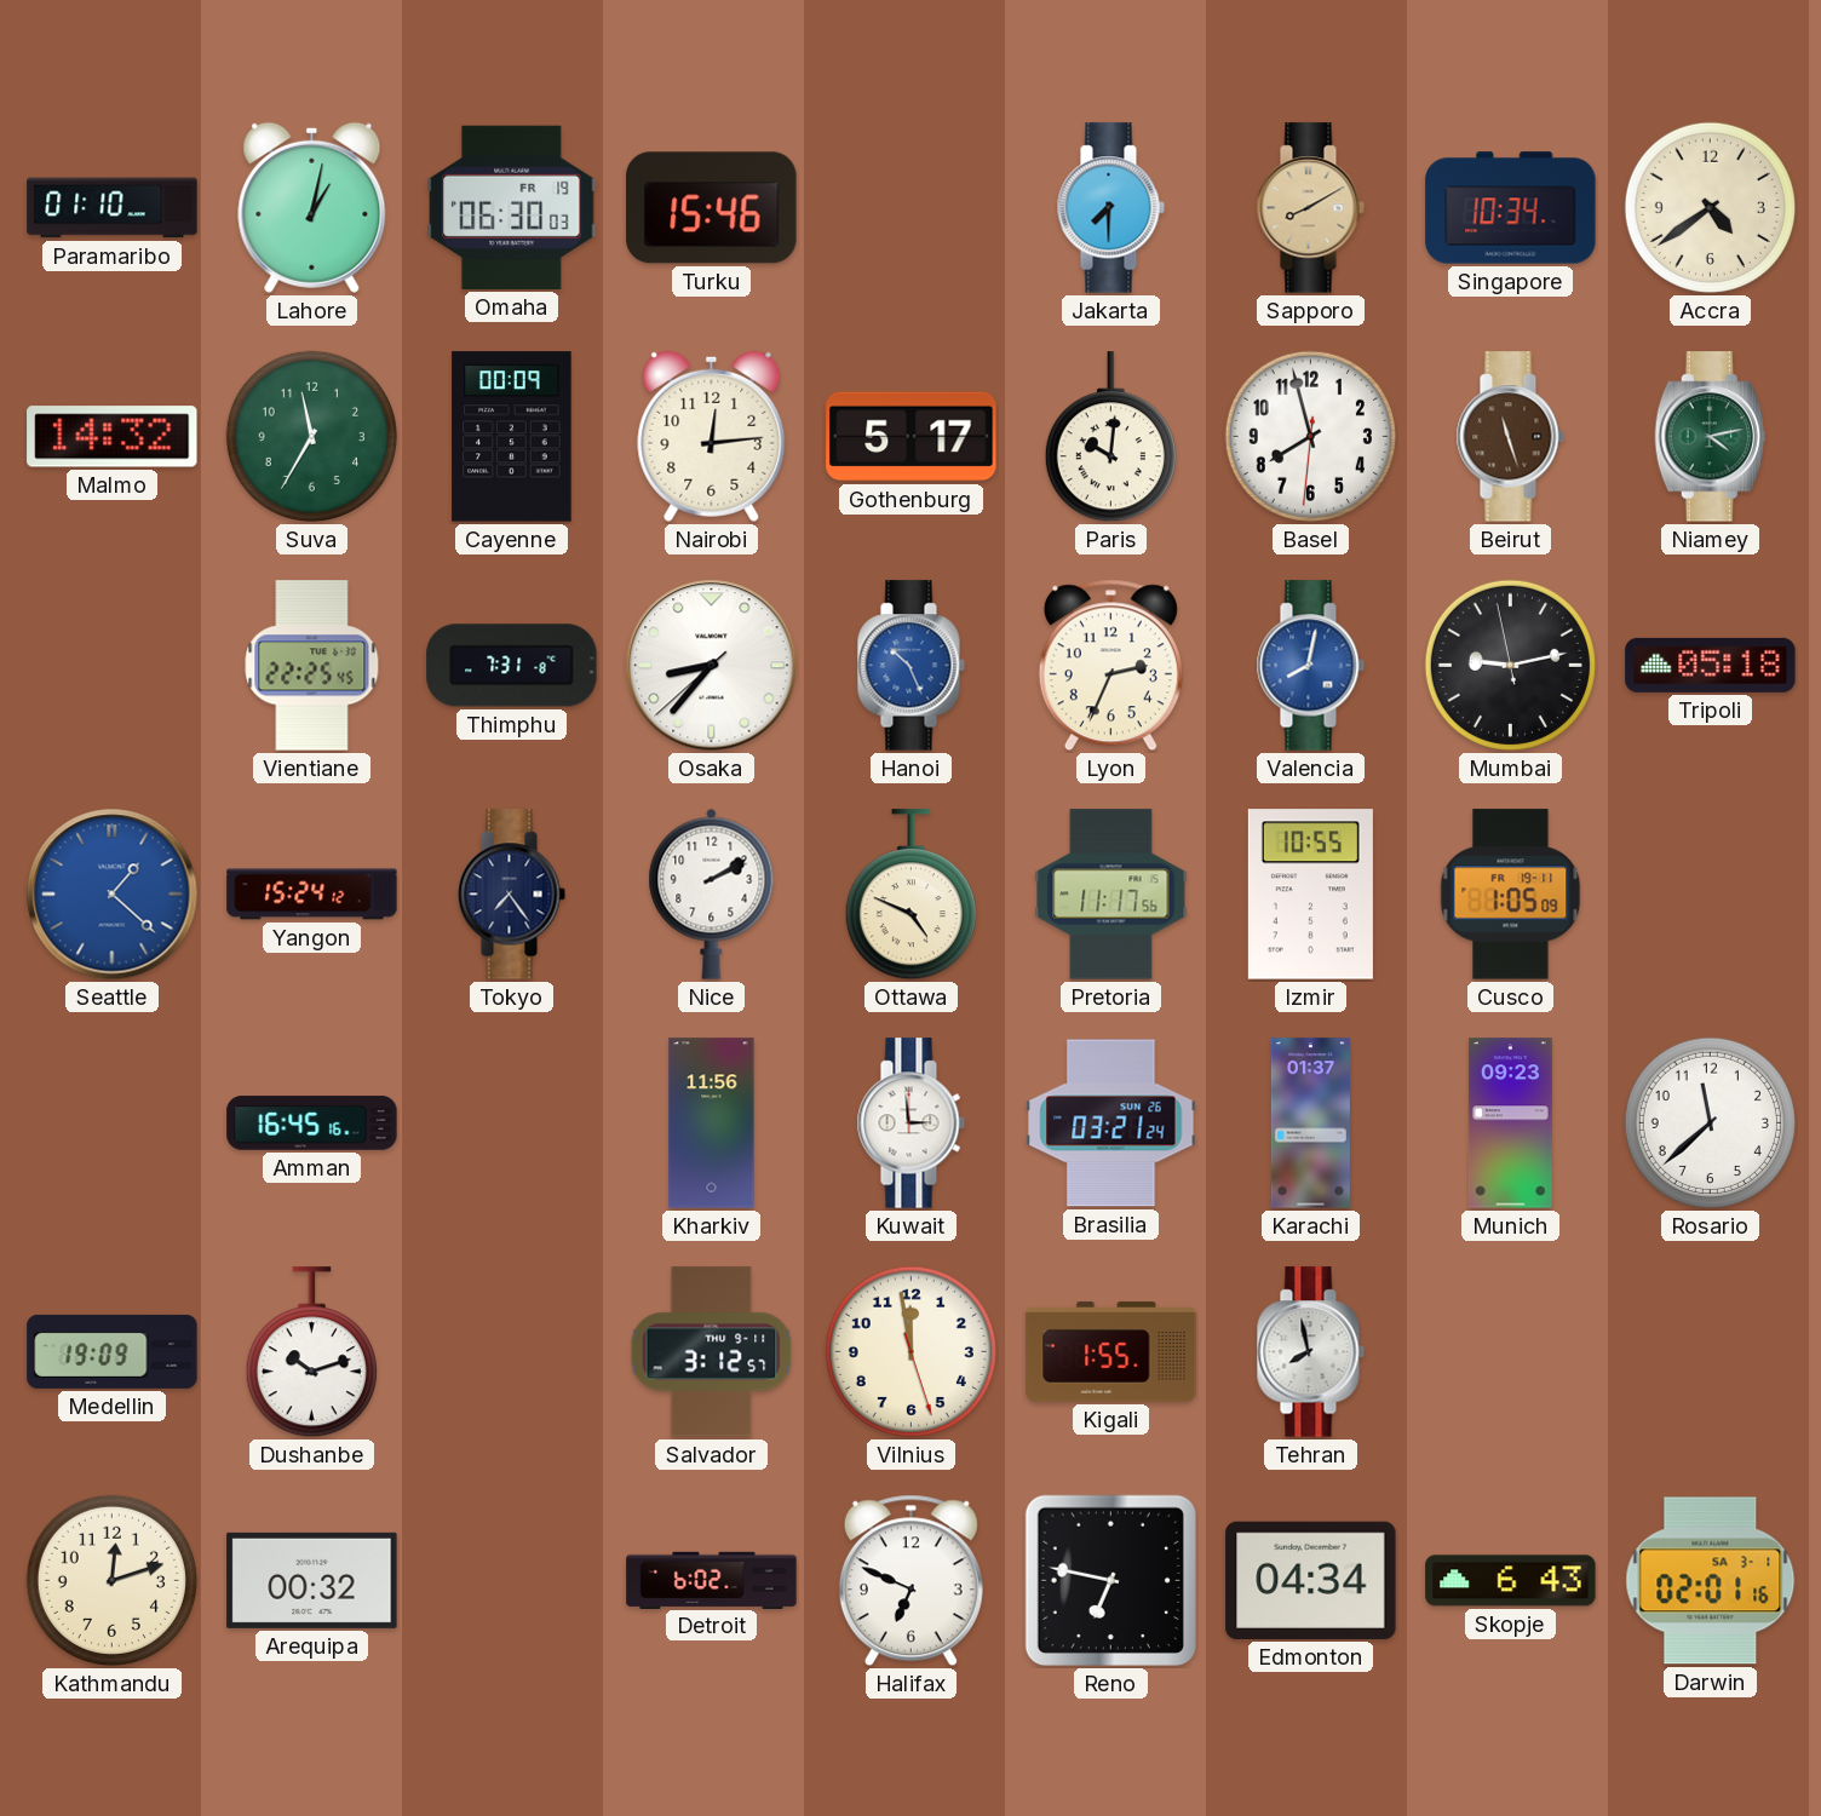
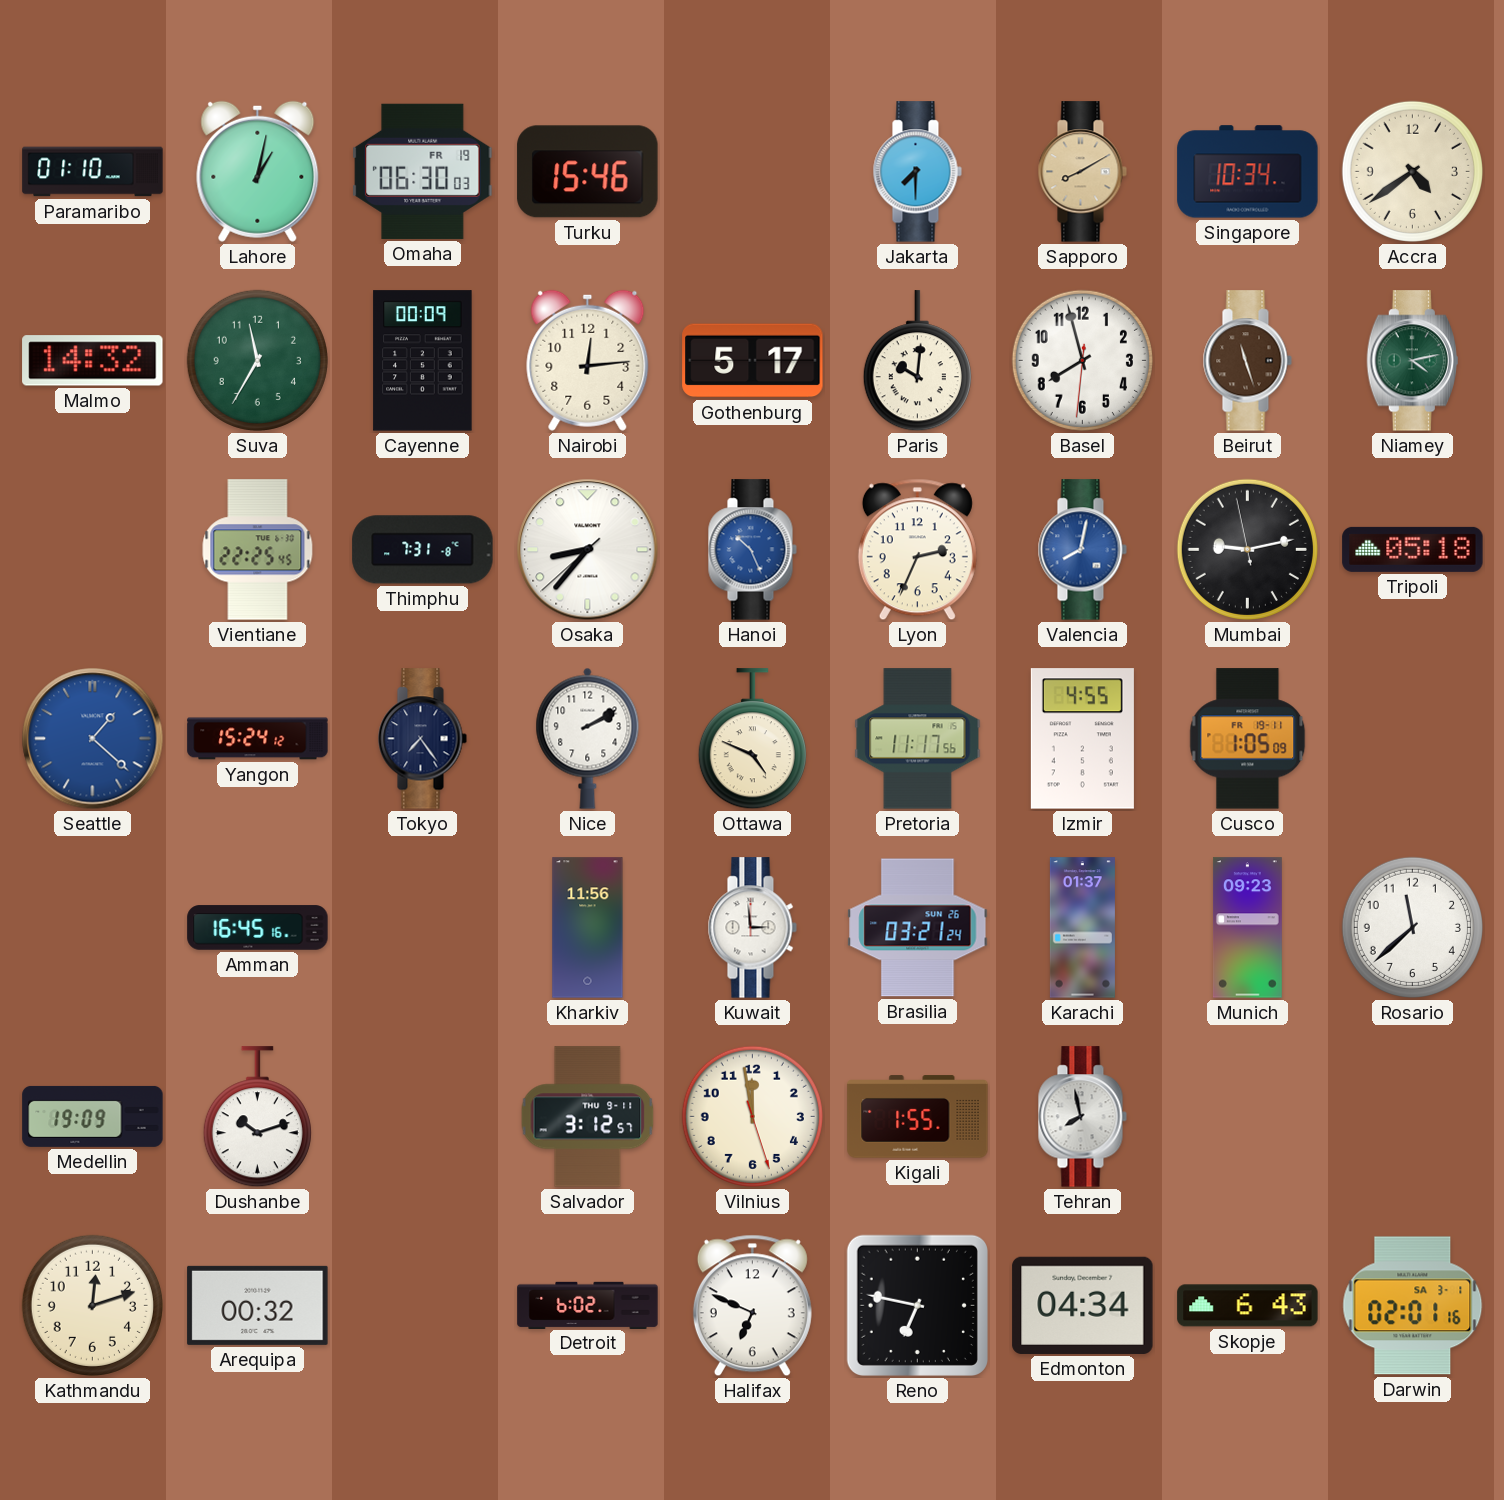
Izmir: 10:55 -> 4:55
